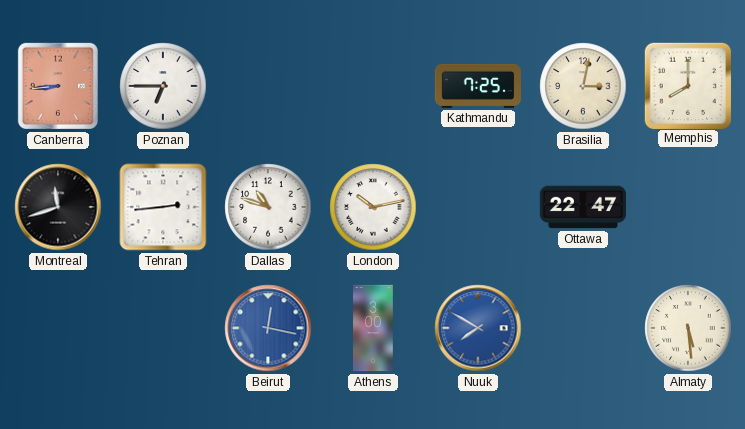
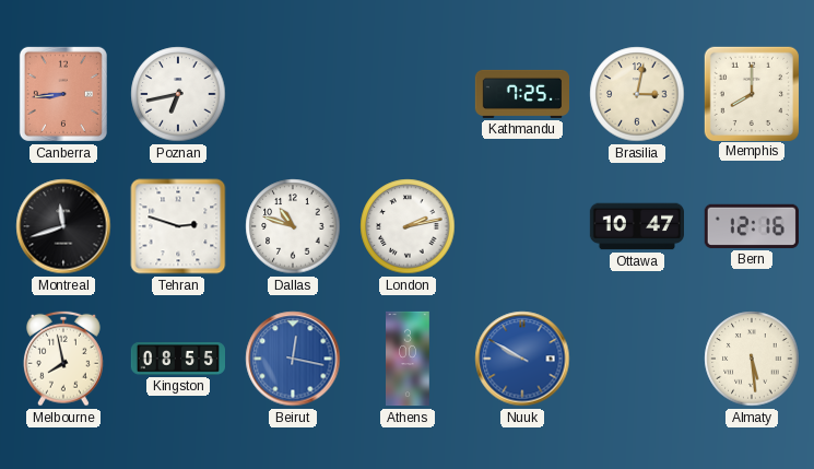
Poznan: 6:45 -> 6:43
Tehran: 2:44 -> 2:48
London: 10:13 -> 2:13
Ottawa: 22:47 -> 10:47
Bern: none -> 12:16
Melbourne: none -> 7:58
Kingston: none -> 08:55
Nuuk: 7:50 -> 9:50
